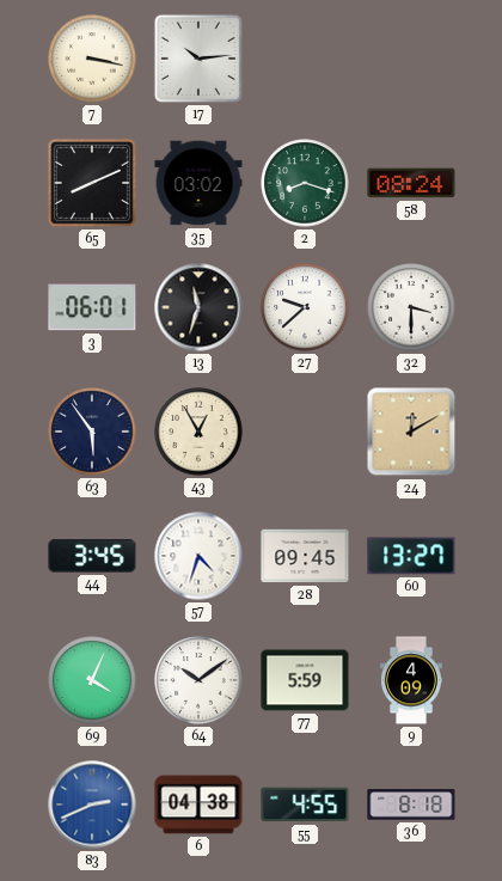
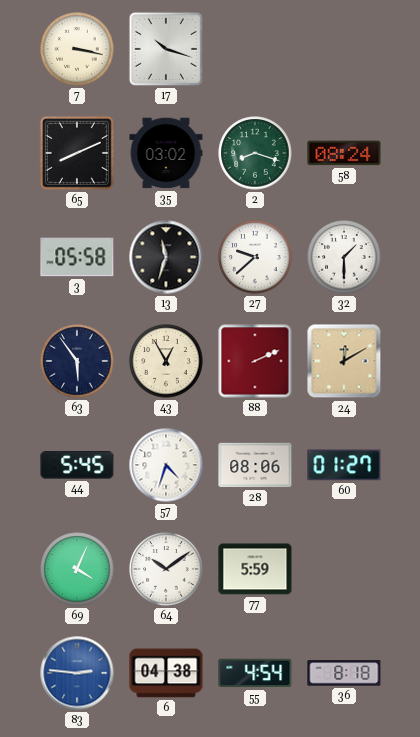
17: 10:14 -> 10:18
3: 06:01 -> 05:58
32: 3:30 -> 1:30
88: none -> 2:11
44: 3:45 -> 5:45
28: 09:45 -> 08:06
60: 13:27 -> 01:27
9: 4:09 -> none
83: 2:41 -> 2:46
55: 4:55 -> 4:54
